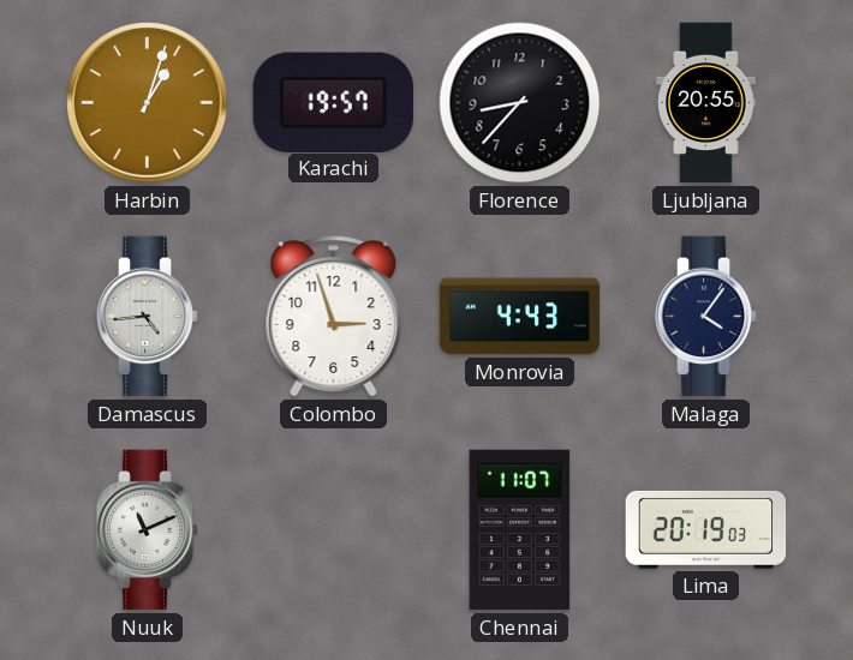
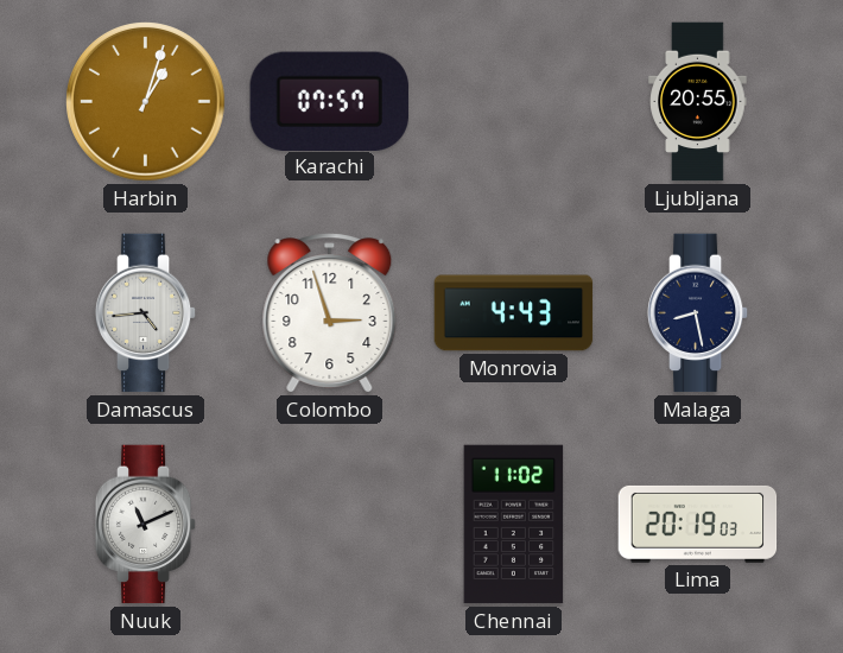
Karachi: 19:57 -> 07:57
Florence: 8:37 -> none
Malaga: 4:06 -> 8:28
Chennai: 11:07 -> 11:02
